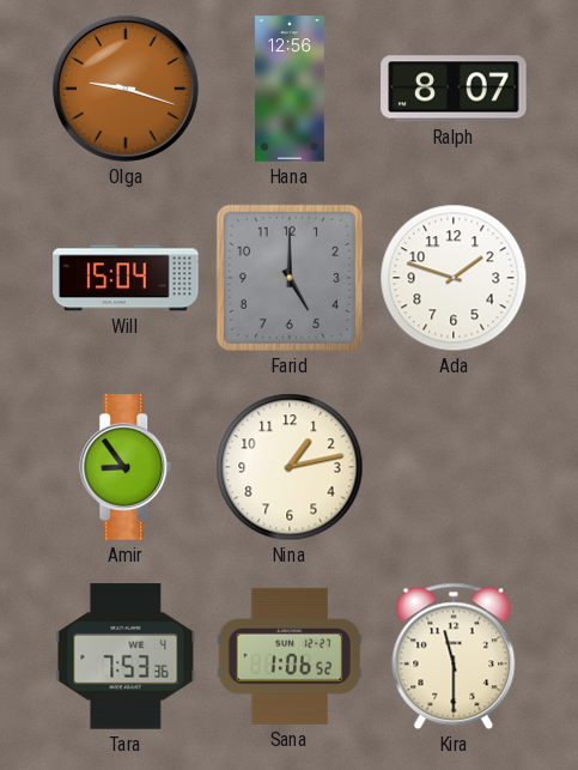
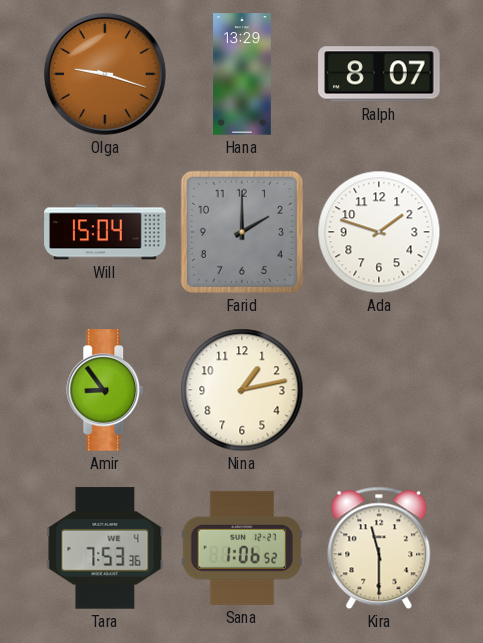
Hana: 12:56 -> 13:29
Farid: 5:00 -> 2:00
